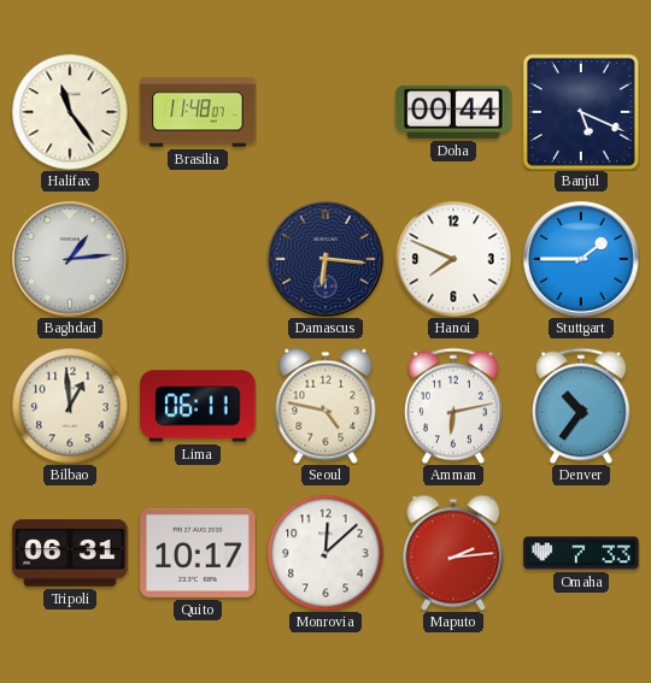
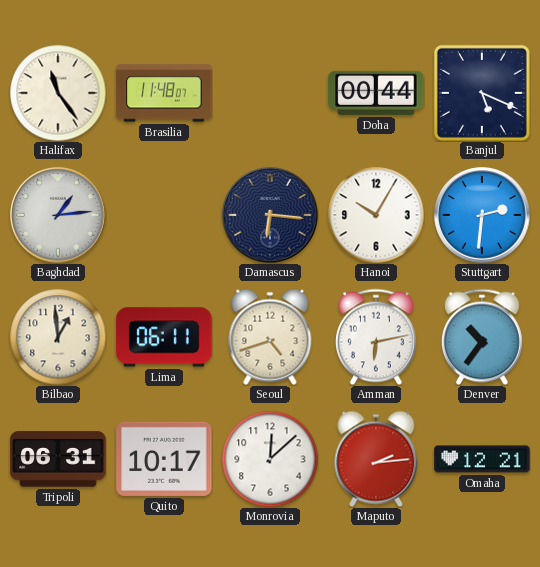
Hanoi: 7:49 -> 10:05
Stuttgart: 1:45 -> 2:31
Seoul: 4:47 -> 4:42
Omaha: 7:33 -> 12:21
